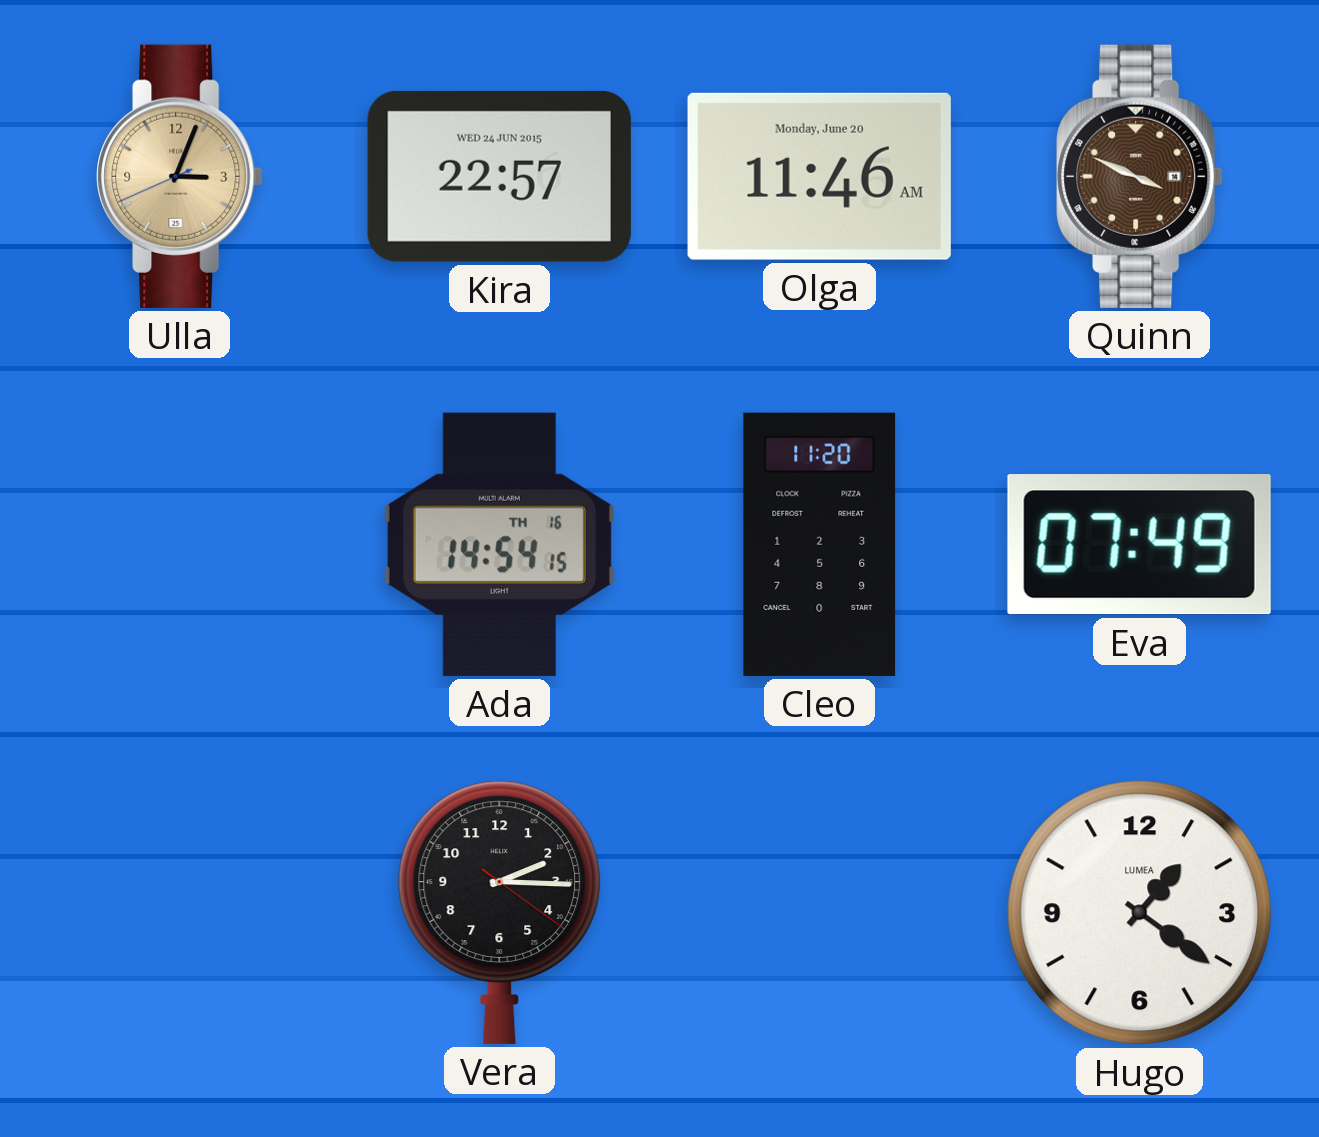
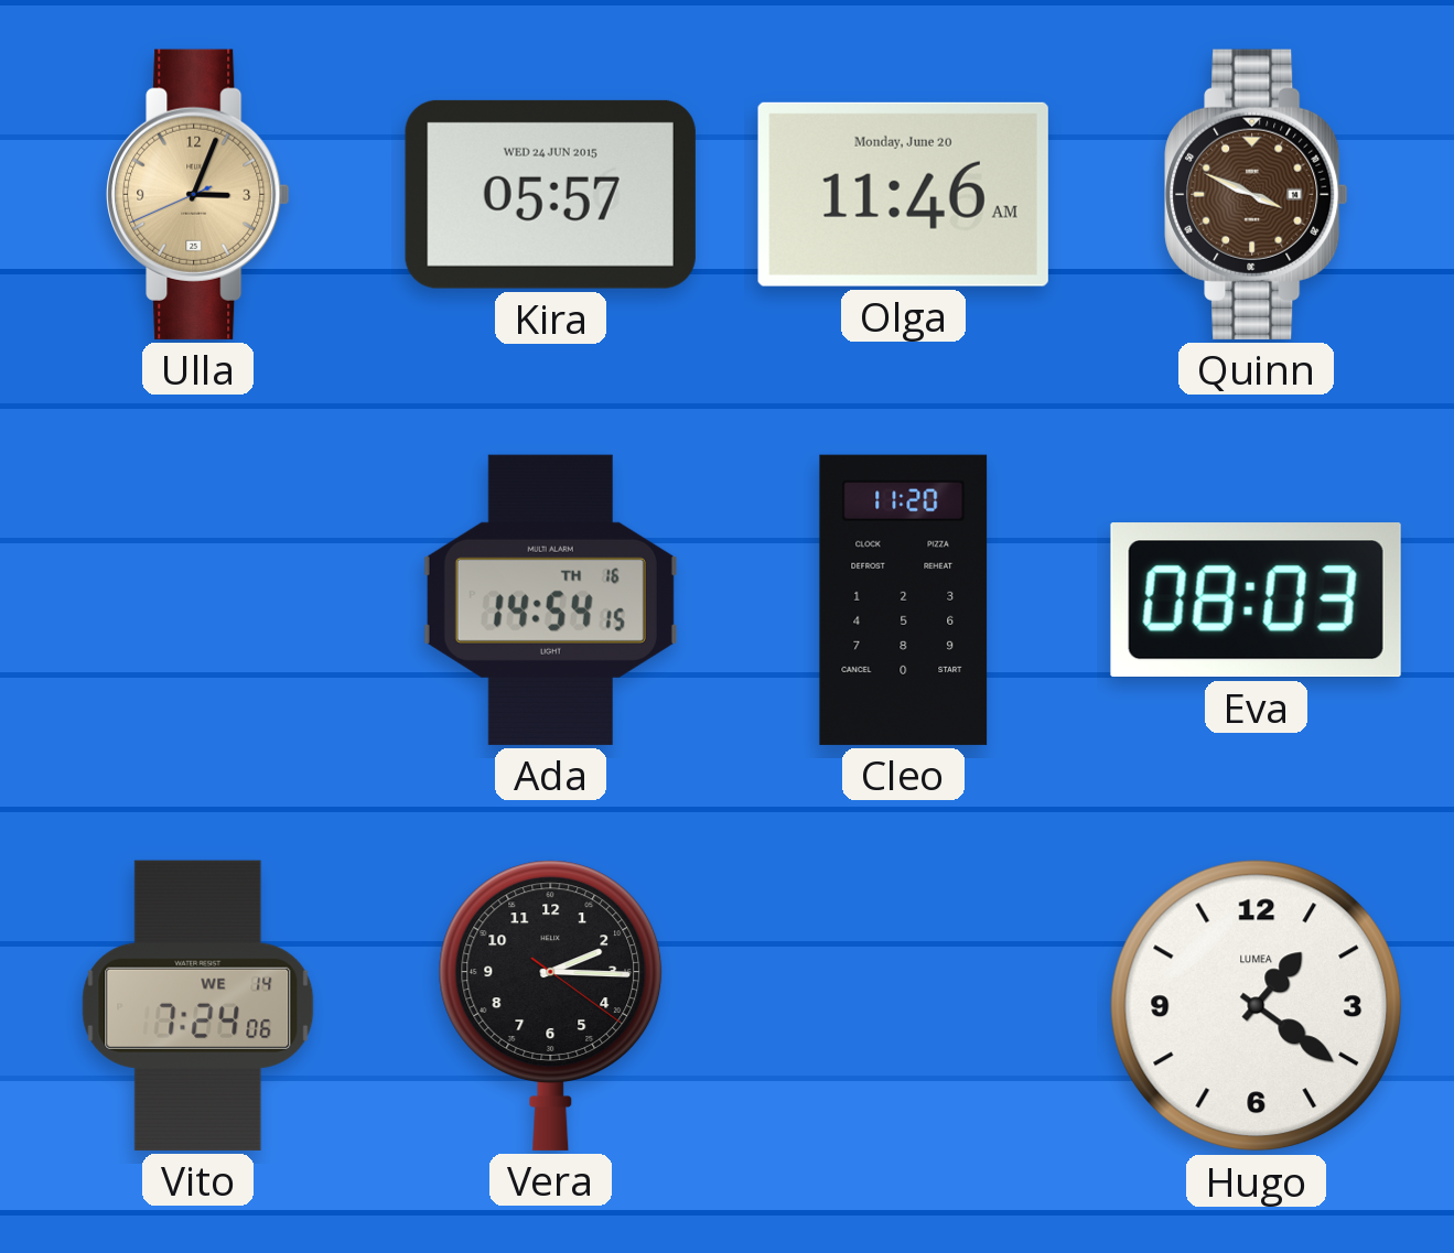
Kira: 22:57 -> 05:57
Eva: 07:49 -> 08:03
Vito: none -> 7:24
